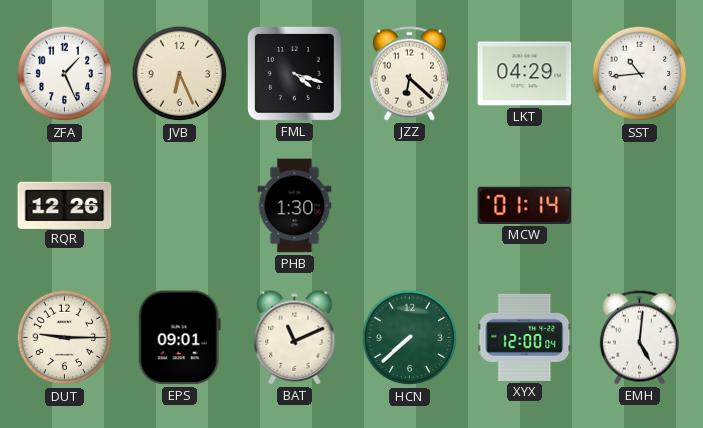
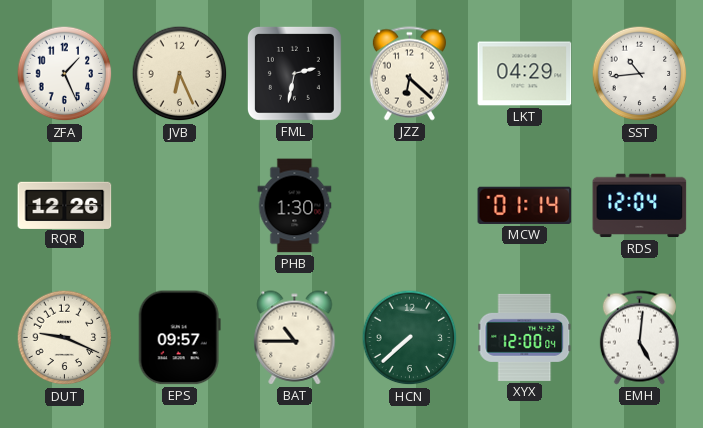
FML: 4:18 -> 2:32
RDS: none -> 12:04
DUT: 9:15 -> 9:19
EPS: 09:01 -> 09:57
BAT: 11:11 -> 10:45
